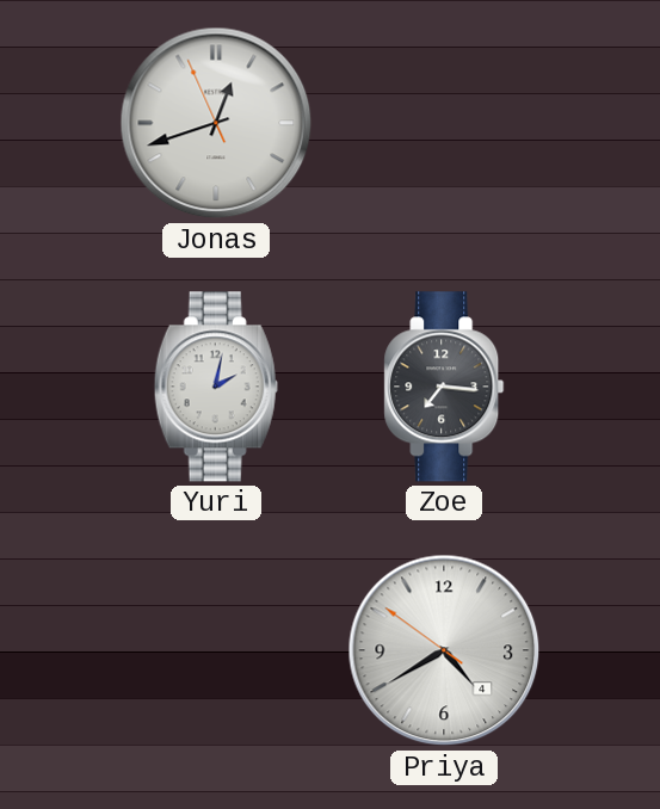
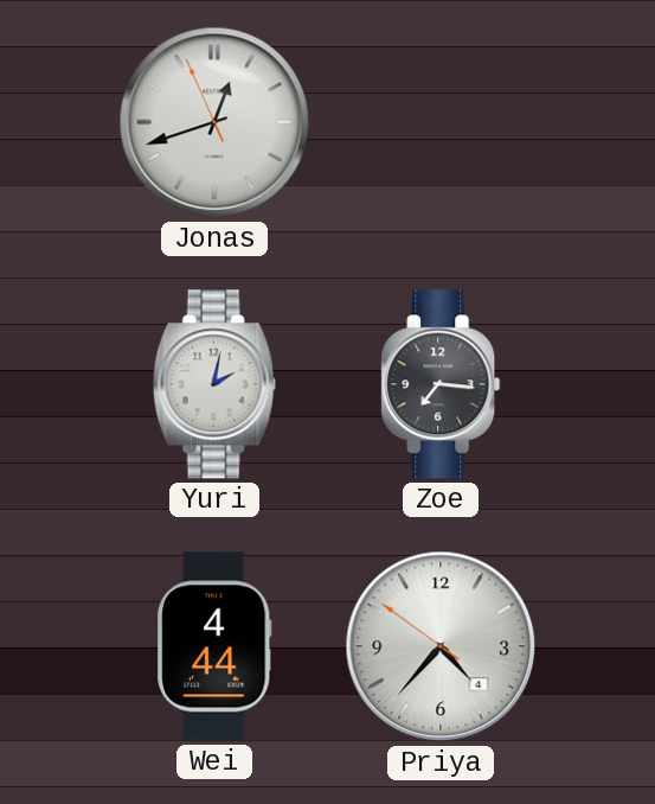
Wei: none -> 4:44
Priya: 4:39 -> 4:36
